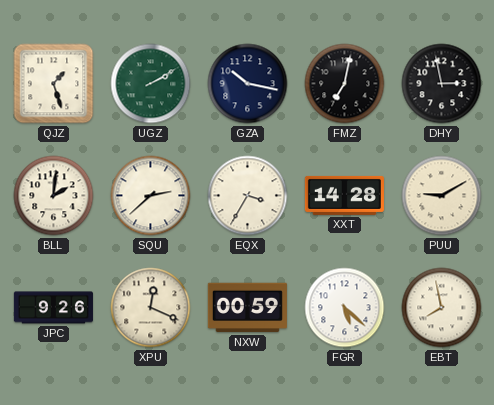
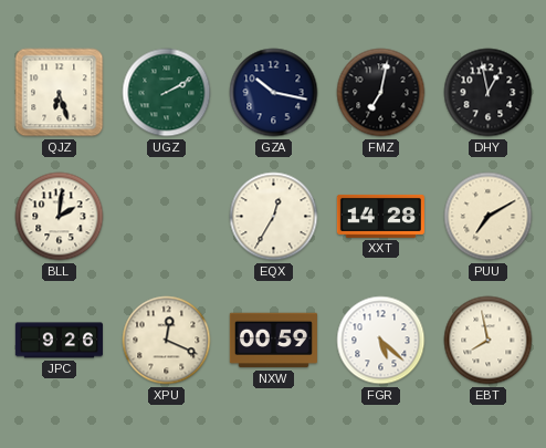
QJZ: 1:27 -> 6:27
DHY: 2:58 -> 12:58
SQU: 2:38 -> none
EQX: 3:35 -> 12:35
PUU: 9:10 -> 7:10
